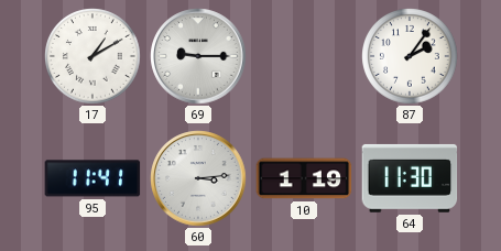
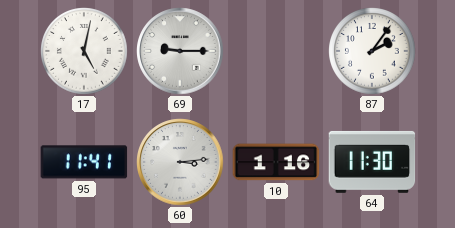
17: 1:10 -> 5:02
10: 1:19 -> 1:16
